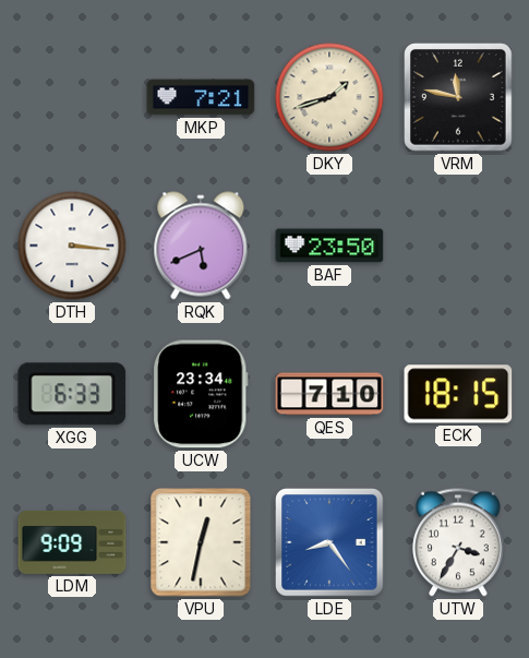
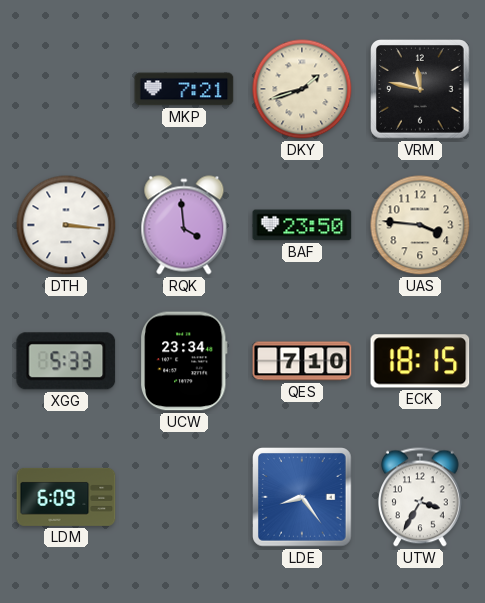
RQK: 5:41 -> 3:59
UAS: none -> 3:46
XGG: 6:33 -> 5:33
LDM: 9:09 -> 6:09
VPU: 12:32 -> none
